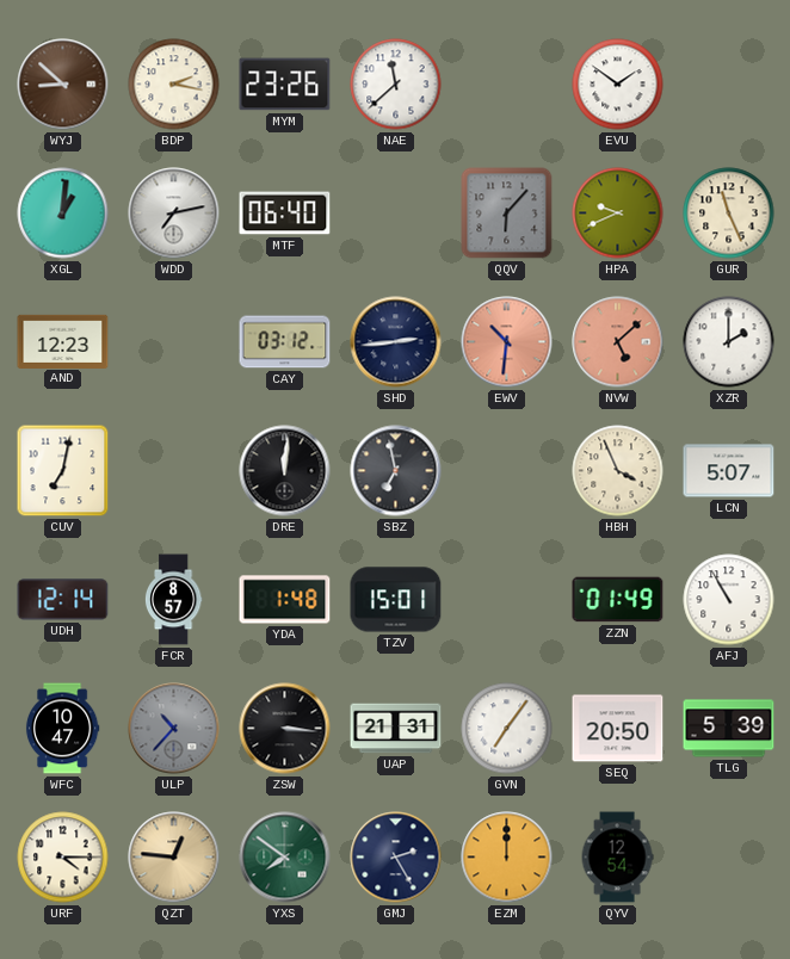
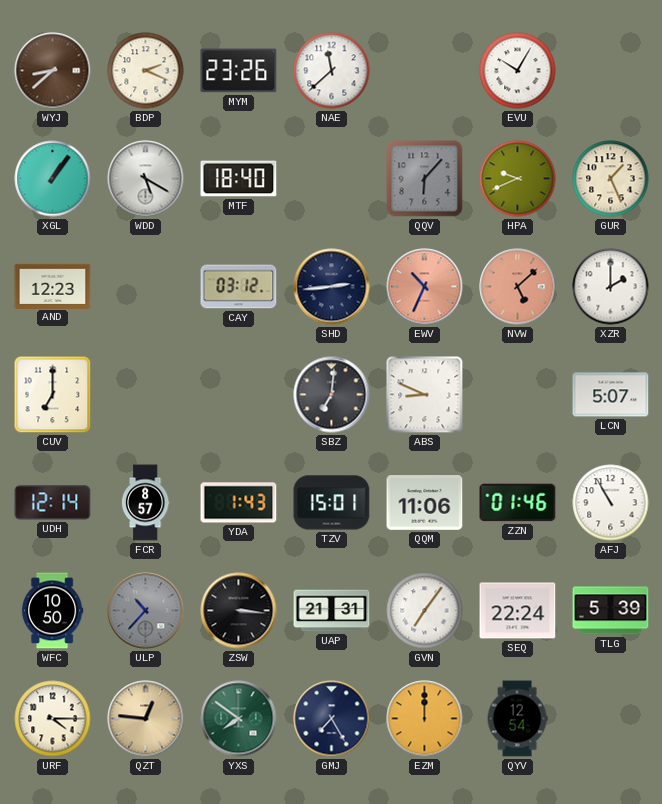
WYJ: 8:52 -> 8:38
BDP: 2:17 -> 2:19
EVU: 1:51 -> 10:05
XGL: 1:01 -> 1:06
WDD: 7:13 -> 5:20
MTF: 06:40 -> 18:40
GUR: 11:26 -> 1:26
EWV: 10:31 -> 10:34
CUV: 7:02 -> 7:00
DRE: 12:01 -> none
SBZ: 6:58 -> 7:01
ABS: none -> 8:49
HBH: 3:56 -> none
YDA: 1:48 -> 1:43
QQM: none -> 11:06
ZZN: 01:49 -> 01:46
WFC: 10:47 -> 10:50
SEQ: 20:50 -> 22:24
GMJ: 2:25 -> 7:25
